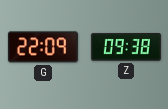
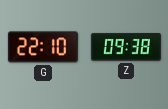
G: 22:09 -> 22:10
